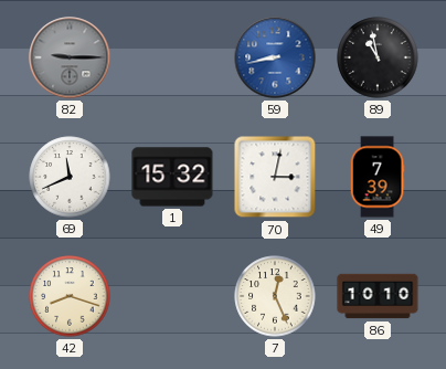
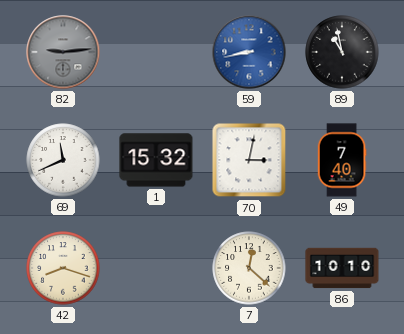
82: 9:15 -> 9:14
49: 7:39 -> 7:40
7: 12:26 -> 12:22
